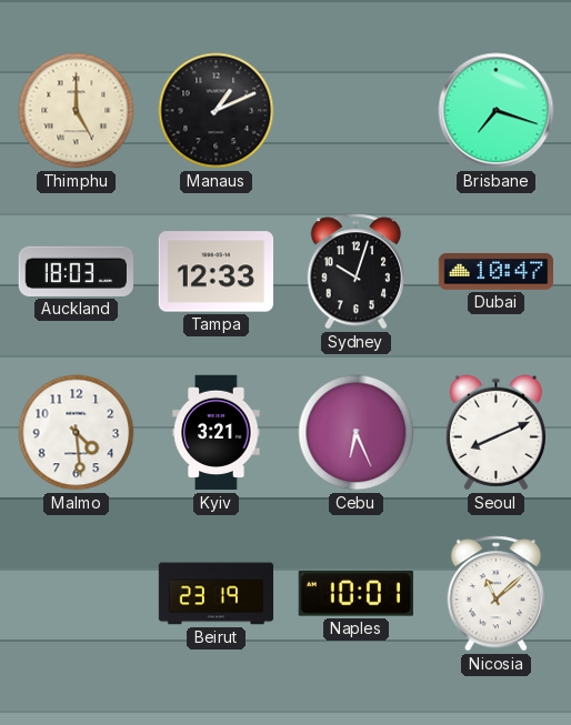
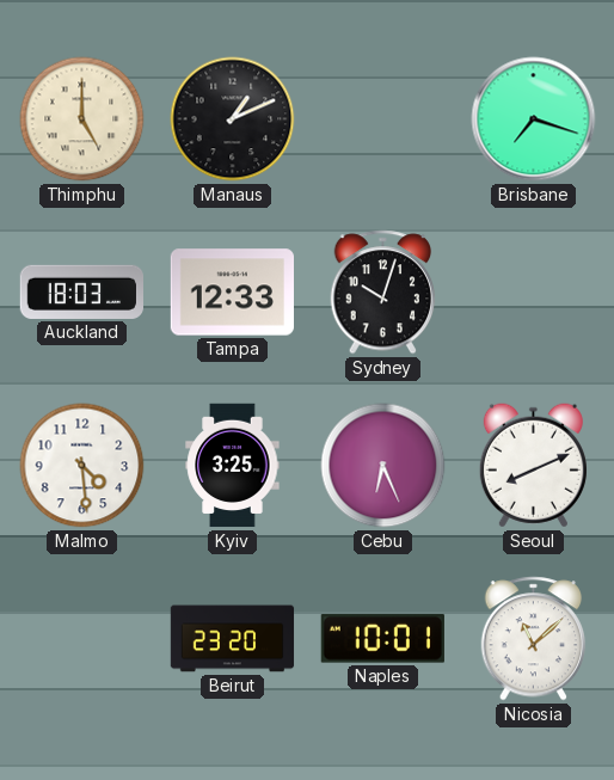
Dubai: 10:47 -> none
Kyiv: 3:21 -> 3:25
Beirut: 23:19 -> 23:20
